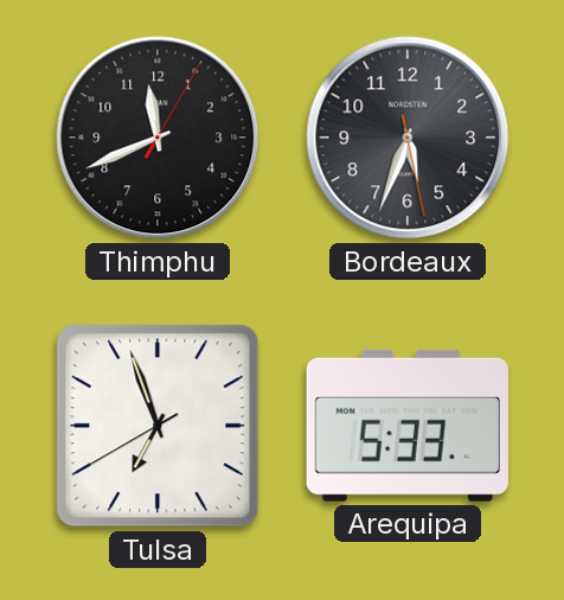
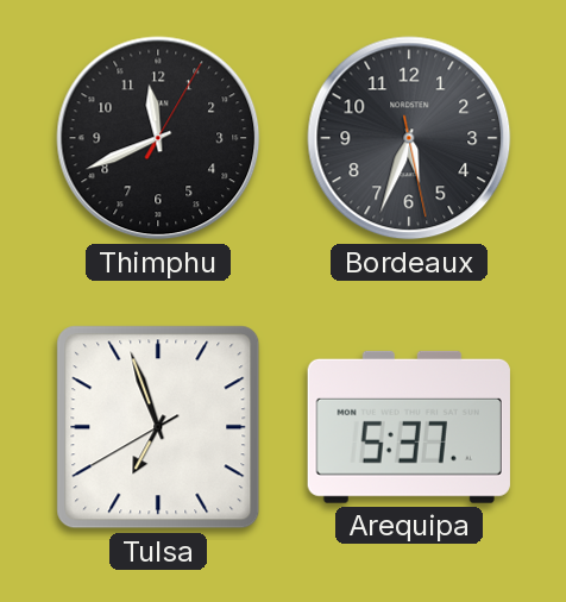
Arequipa: 5:33 -> 5:37
